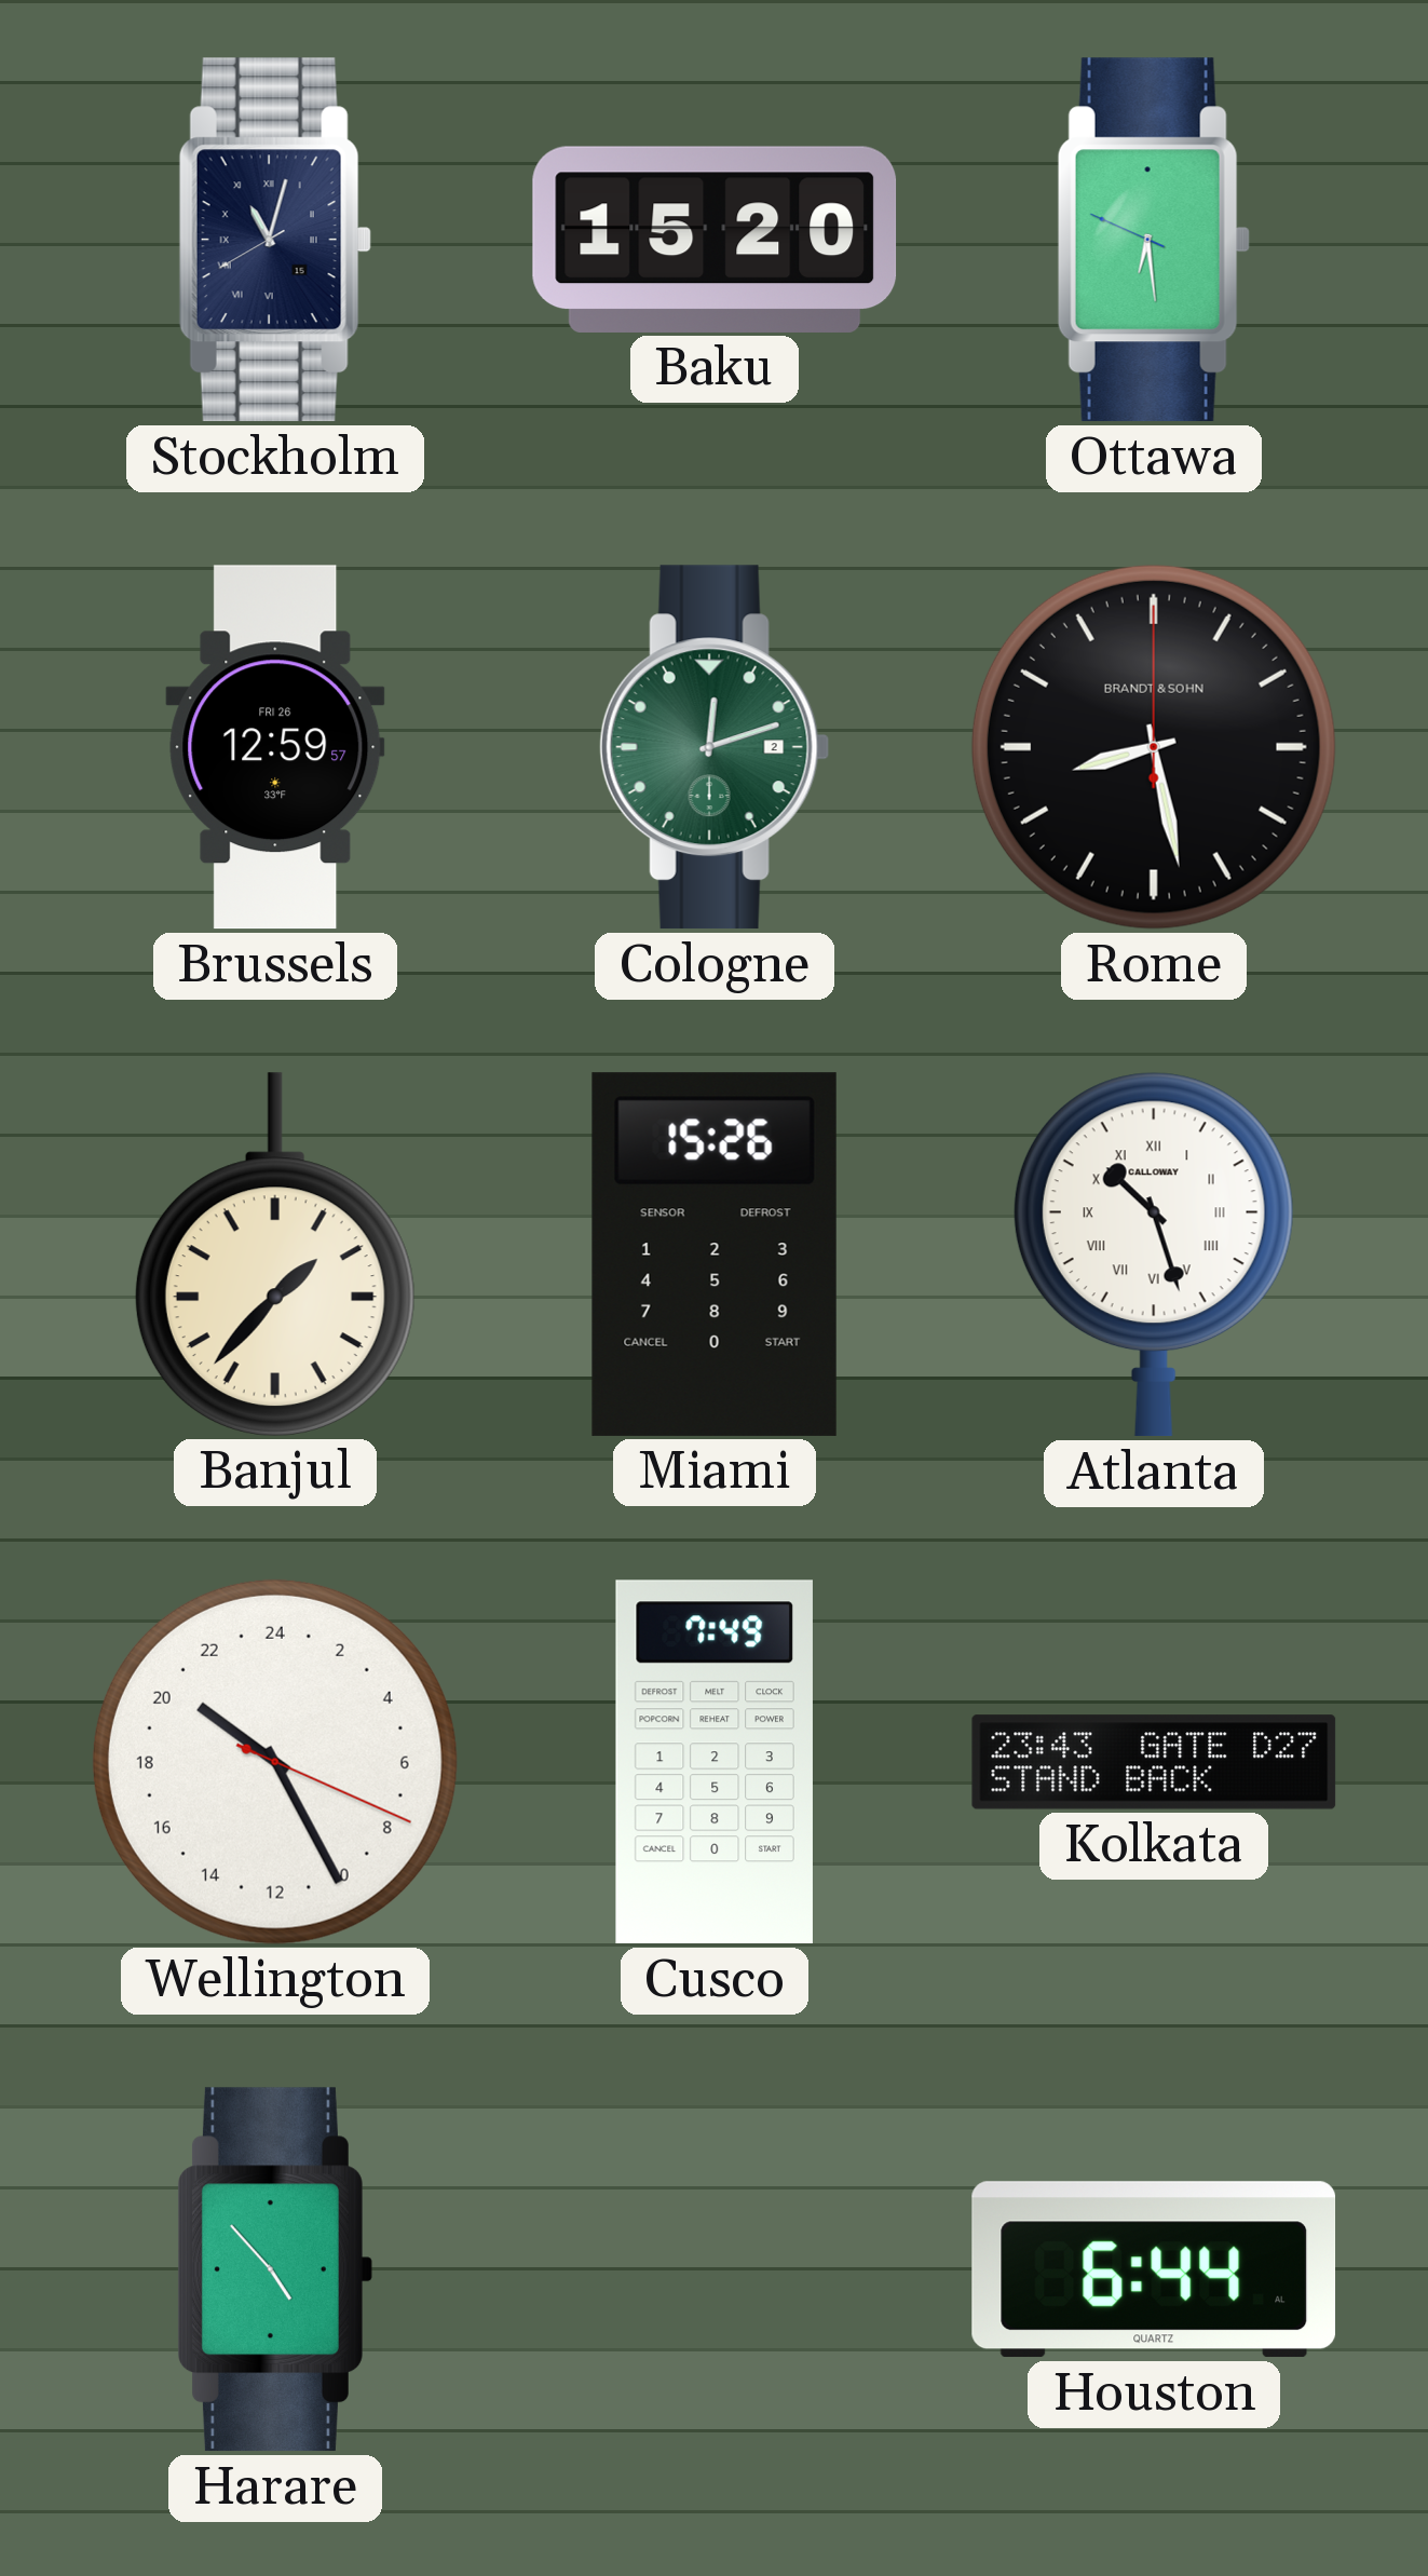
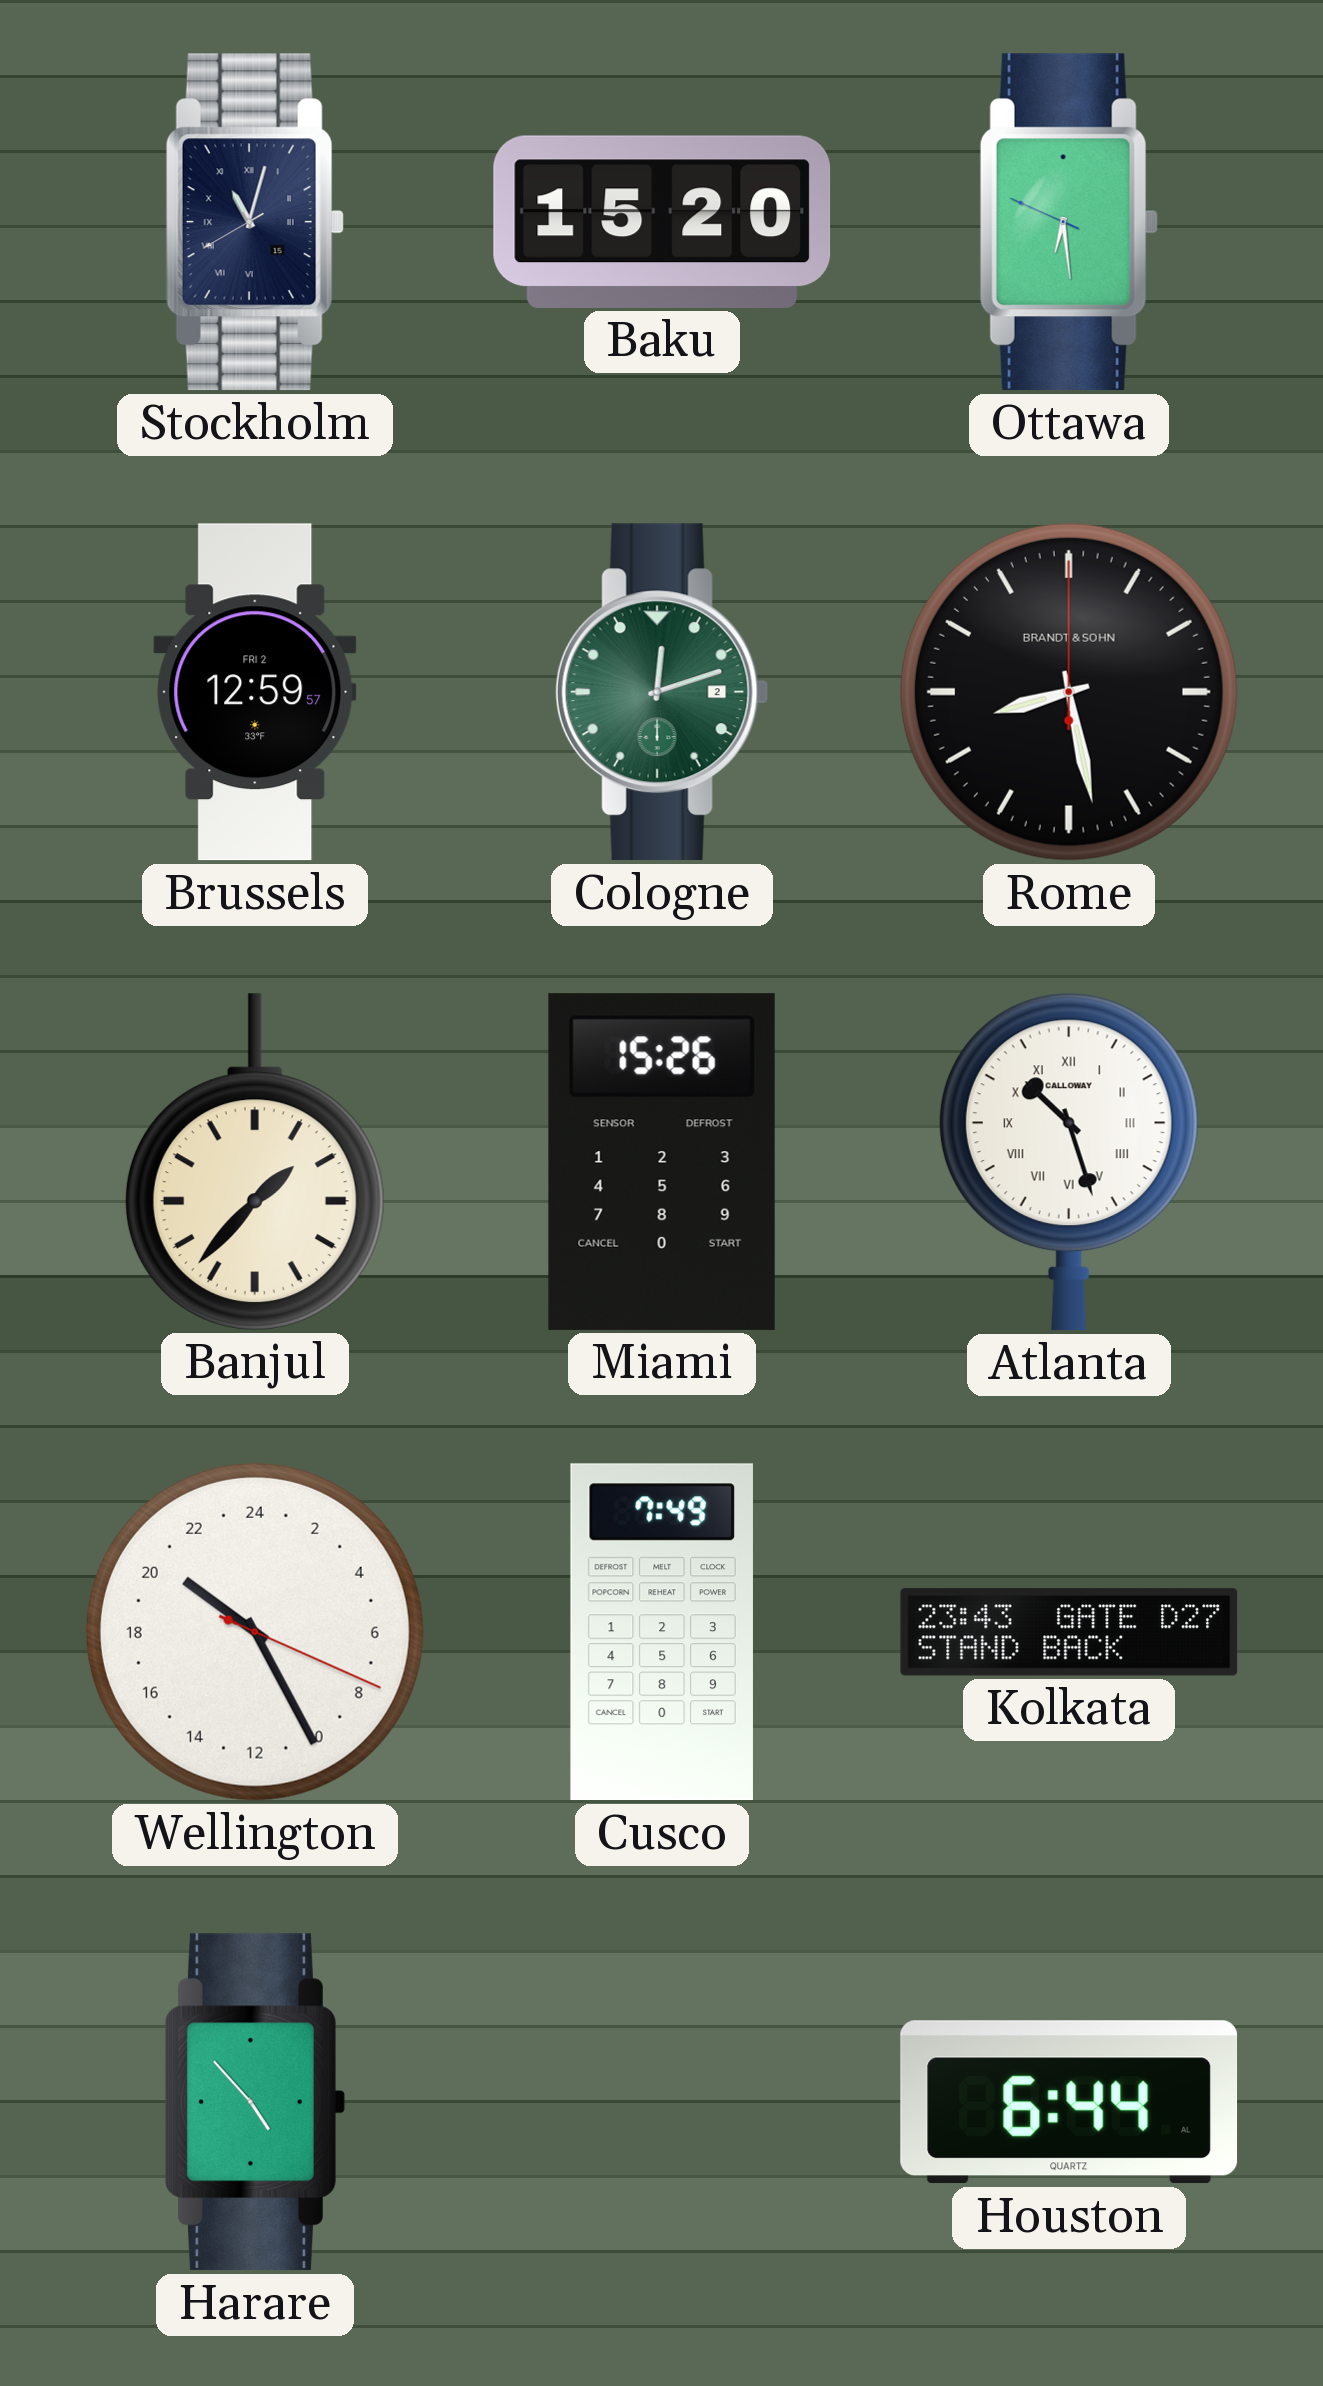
Brussels date: FRI 26 -> FRI 2
